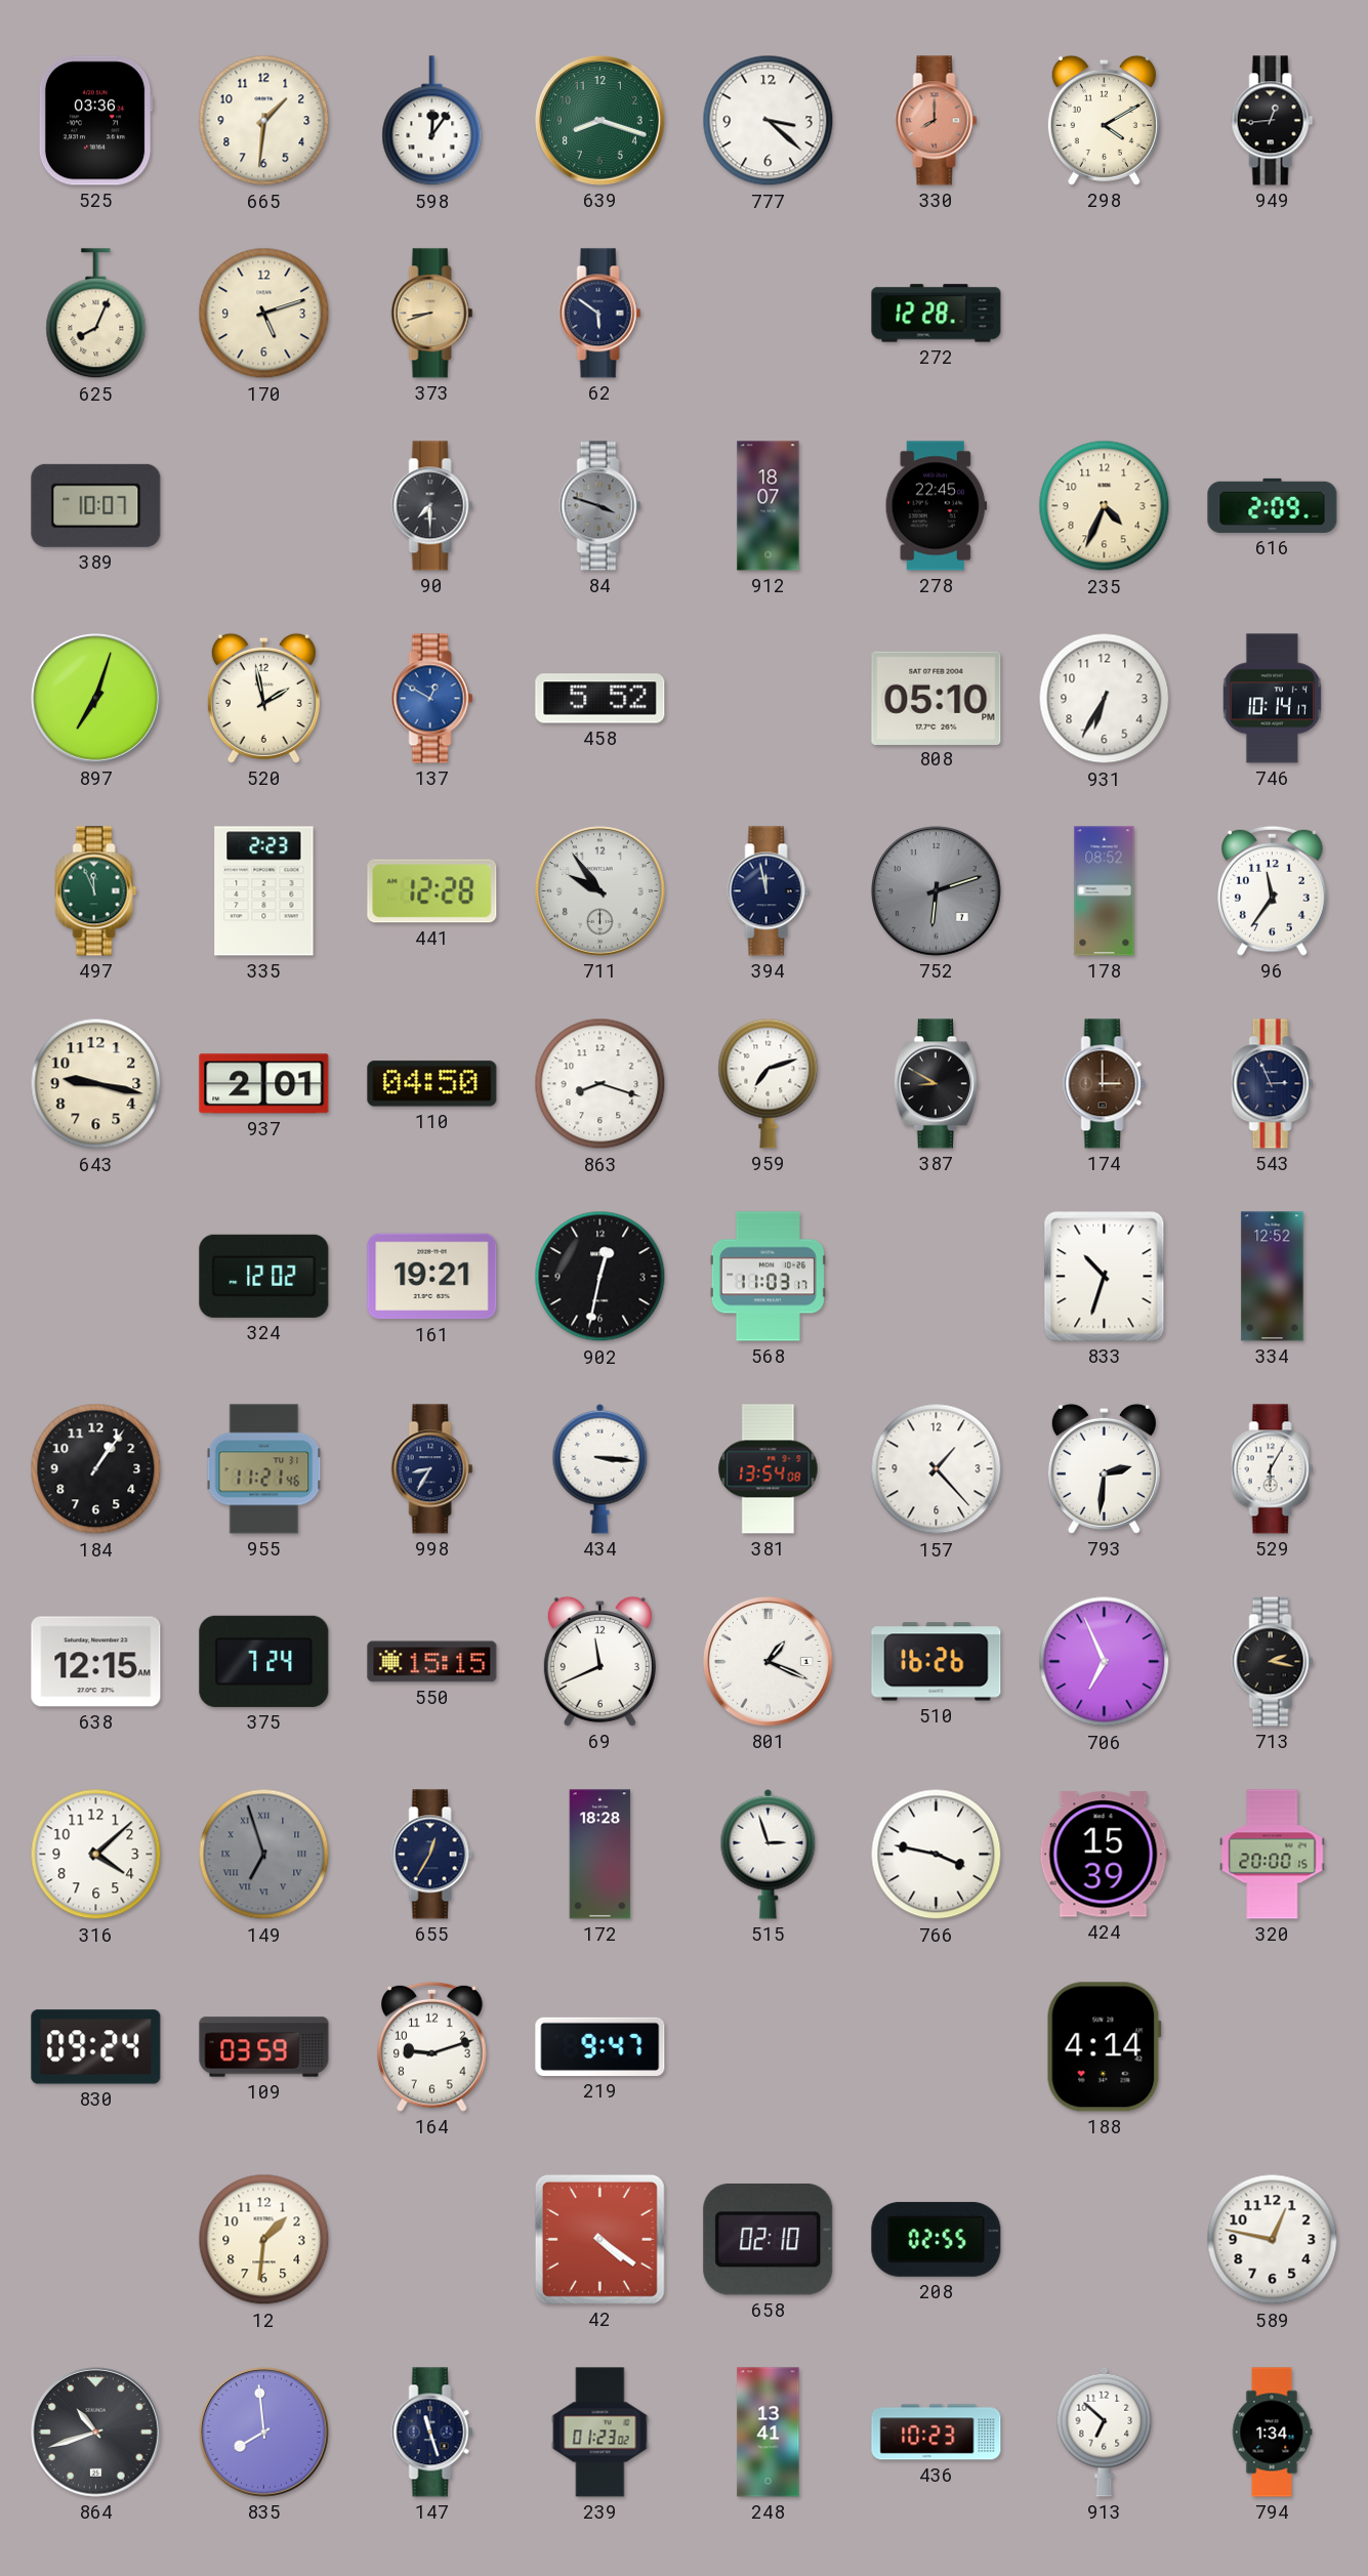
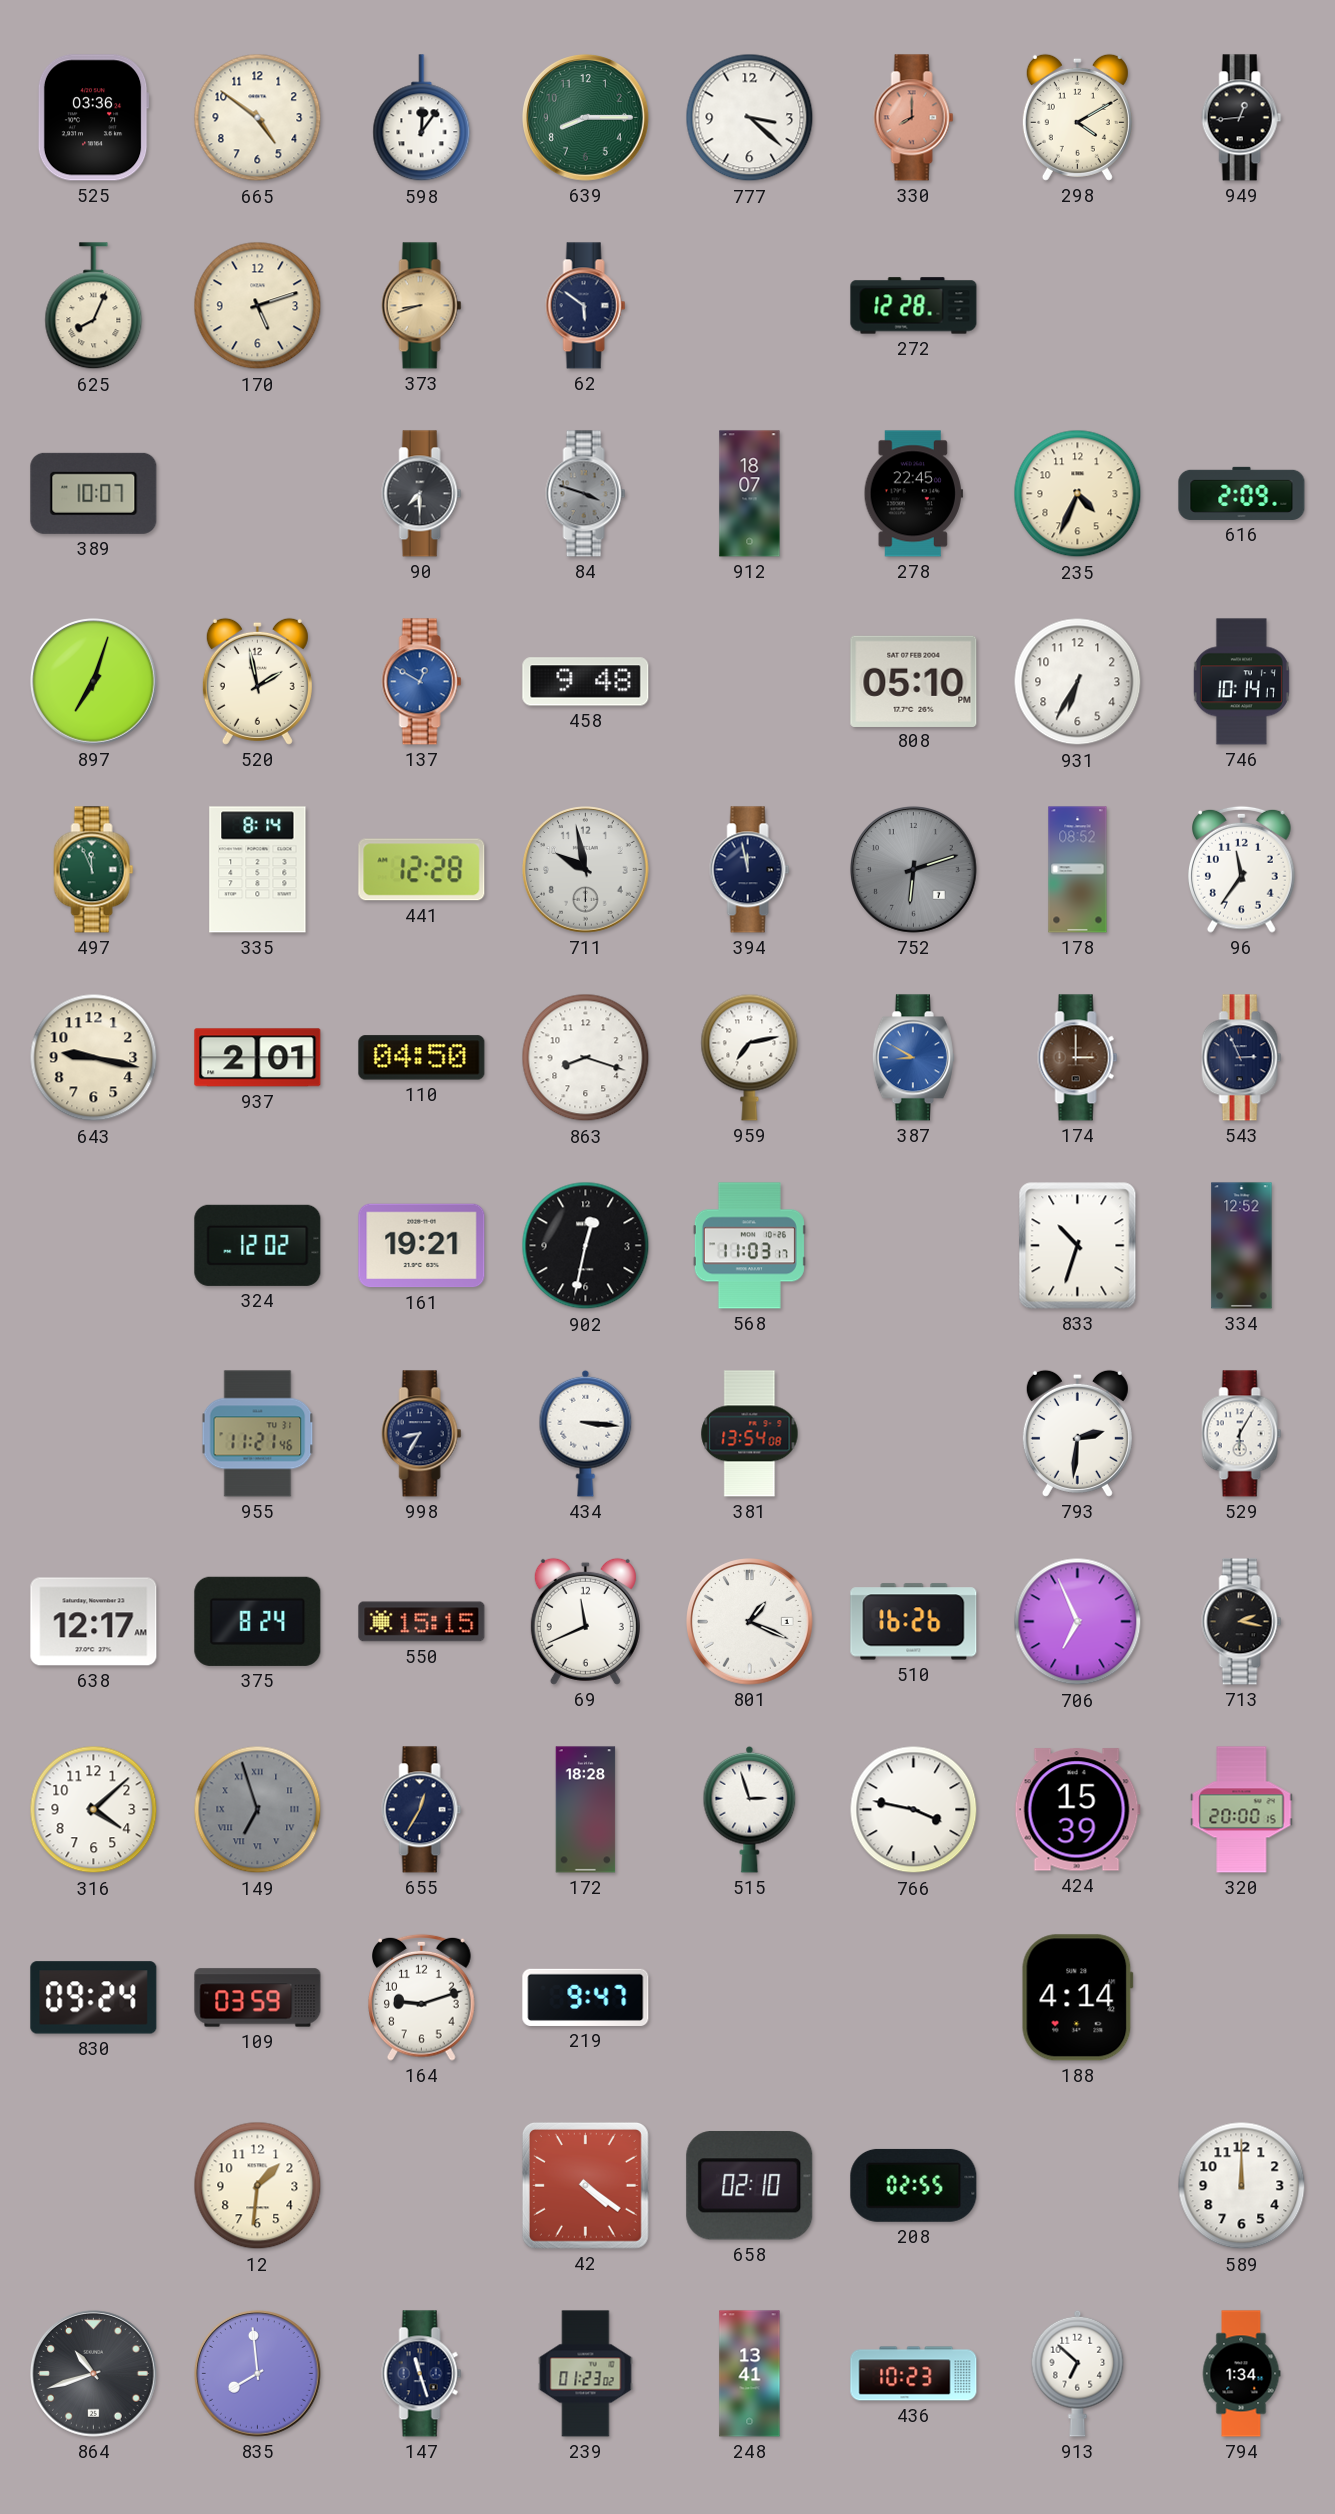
665: 1:31 -> 4:51
639: 8:18 -> 8:15
458: 5:52 -> 9:48
335: 2:23 -> 8:14
711: 9:54 -> 9:58
959: 7:12 -> 7:13
387 dial: black -> blue
184: 1:06 -> none
157: 1:23 -> none
638: 12:15 -> 12:17
375: 7:24 -> 8:24
589: 12:47 -> 12:00
